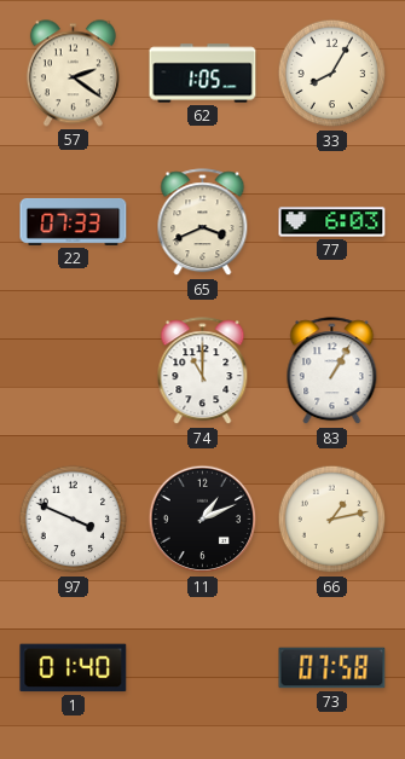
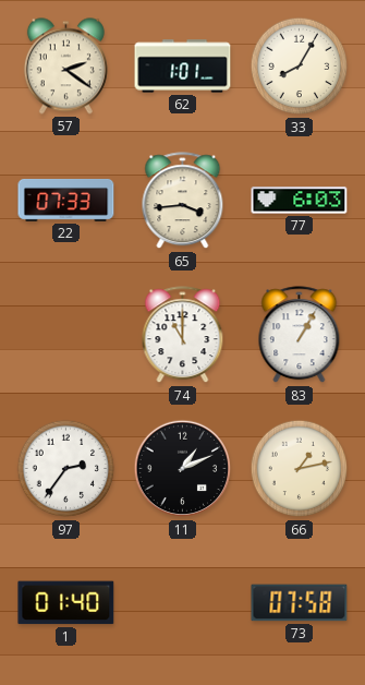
62: 1:05 -> 1:01
65: 3:41 -> 3:44
97: 3:49 -> 2:36
